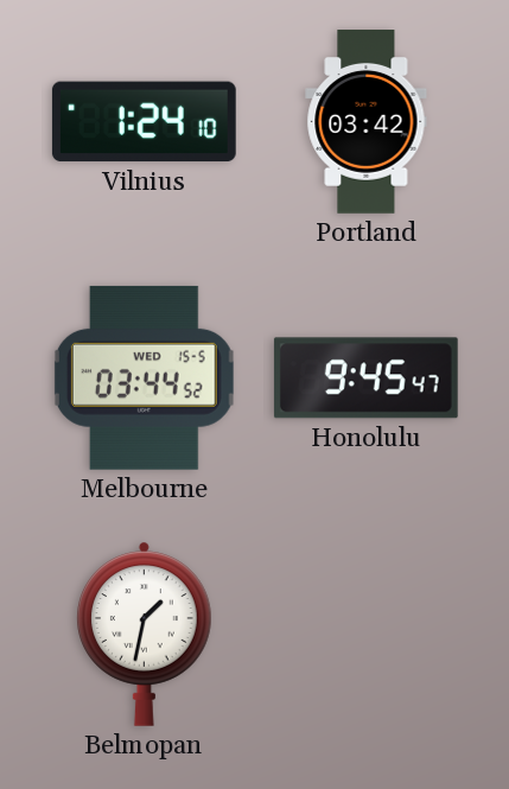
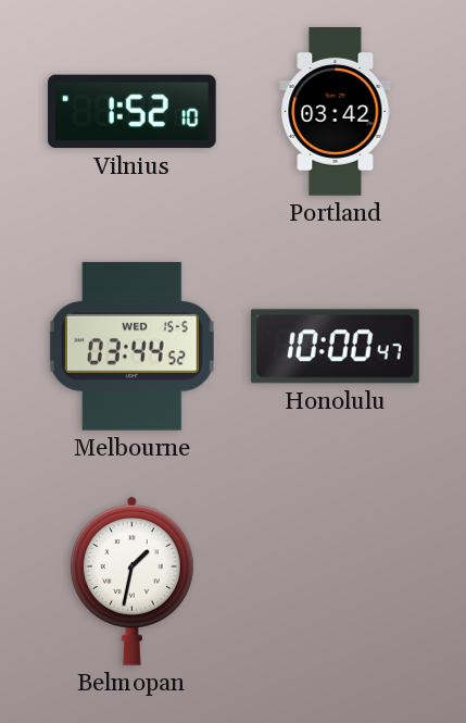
Vilnius: 1:24 -> 1:52
Honolulu: 9:45 -> 10:00
